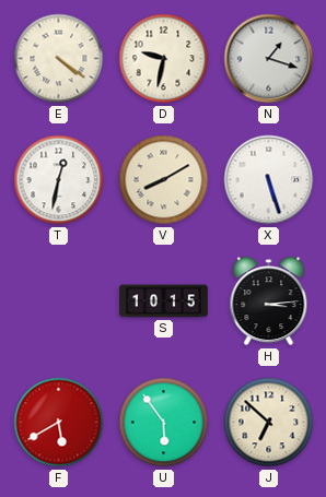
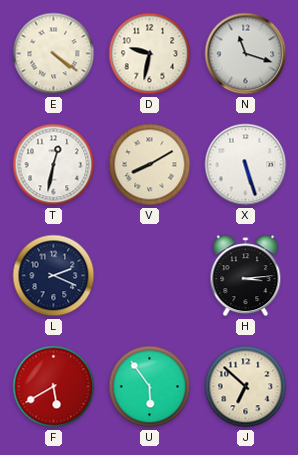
N: 1:18 -> 11:18
L: none -> 2:19
S: 10:15 -> none
